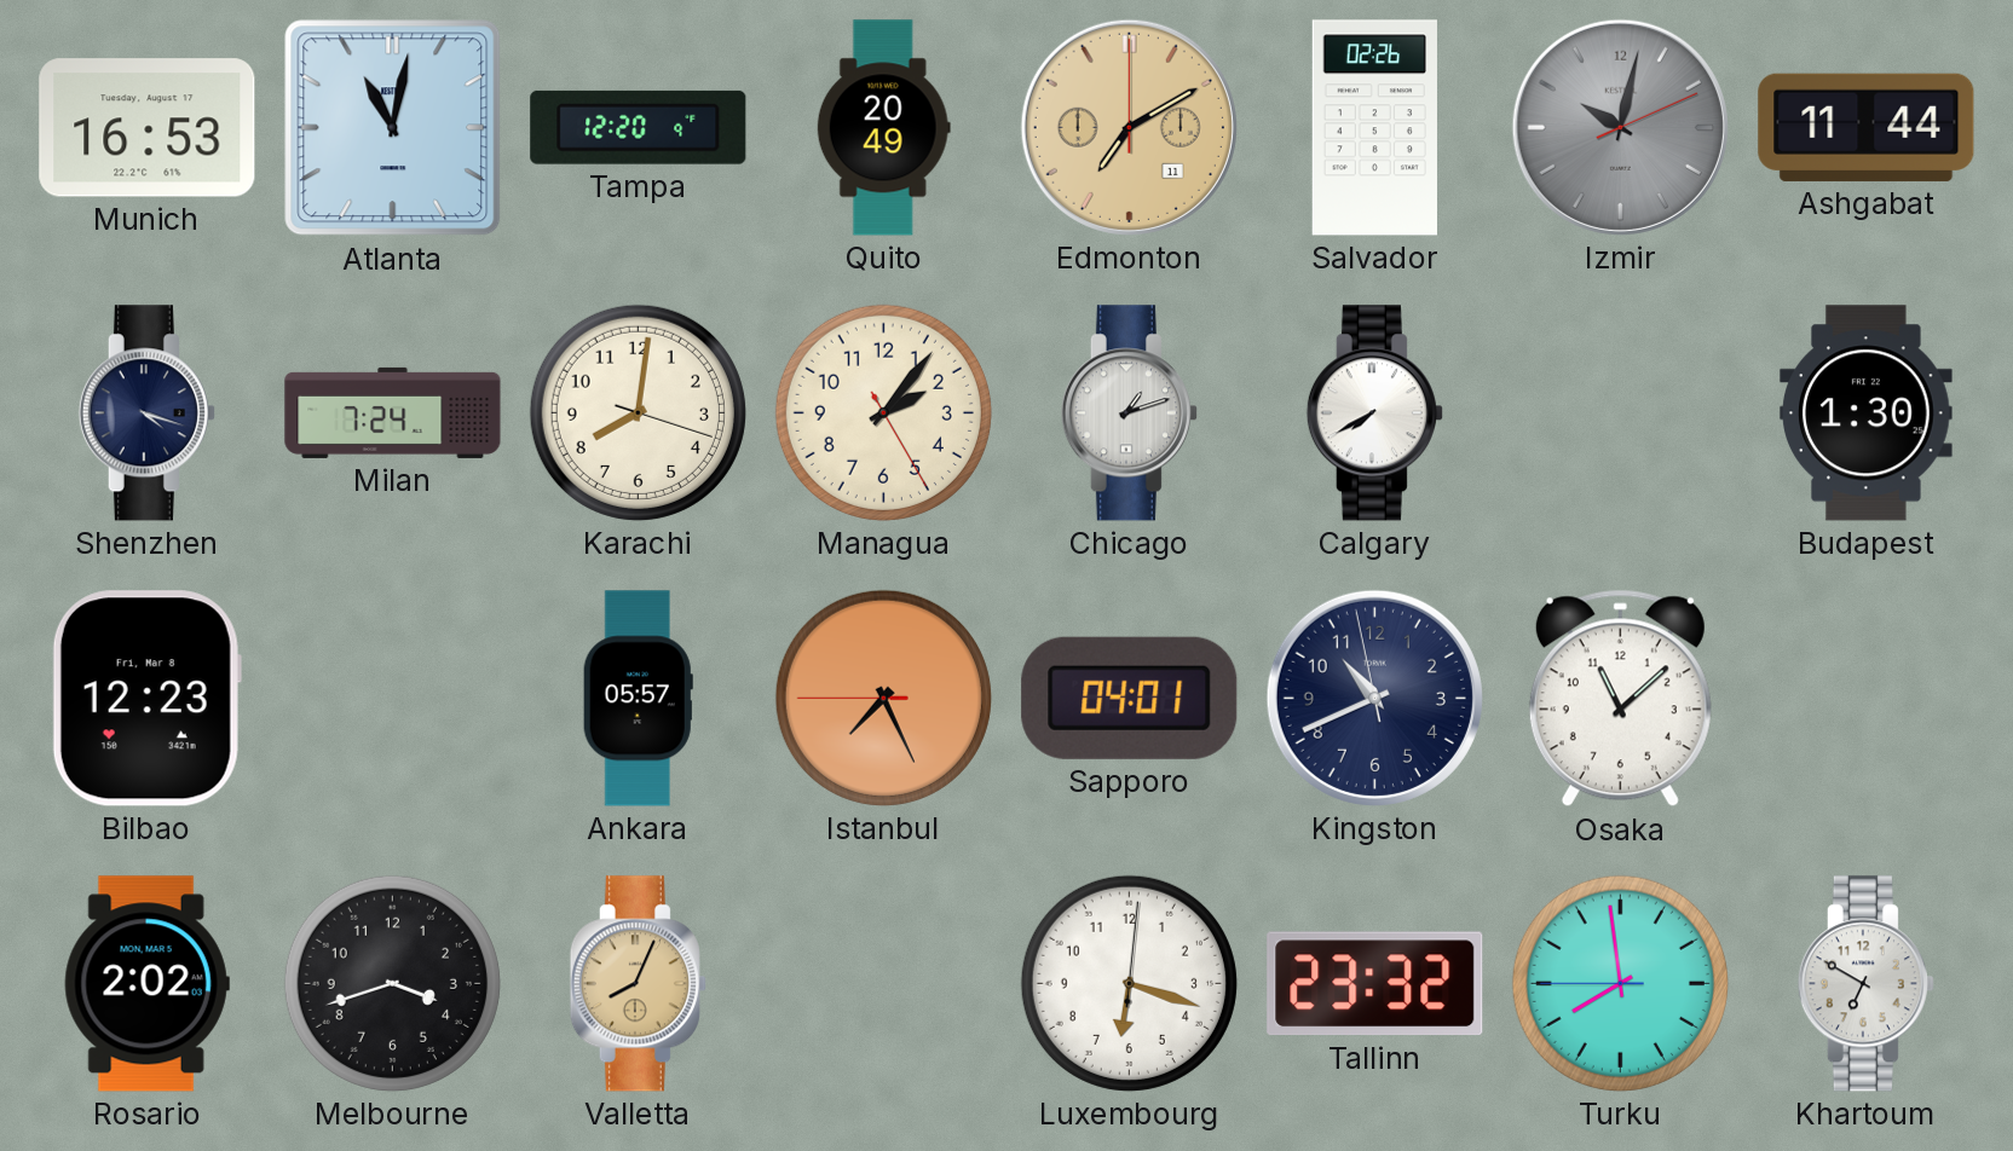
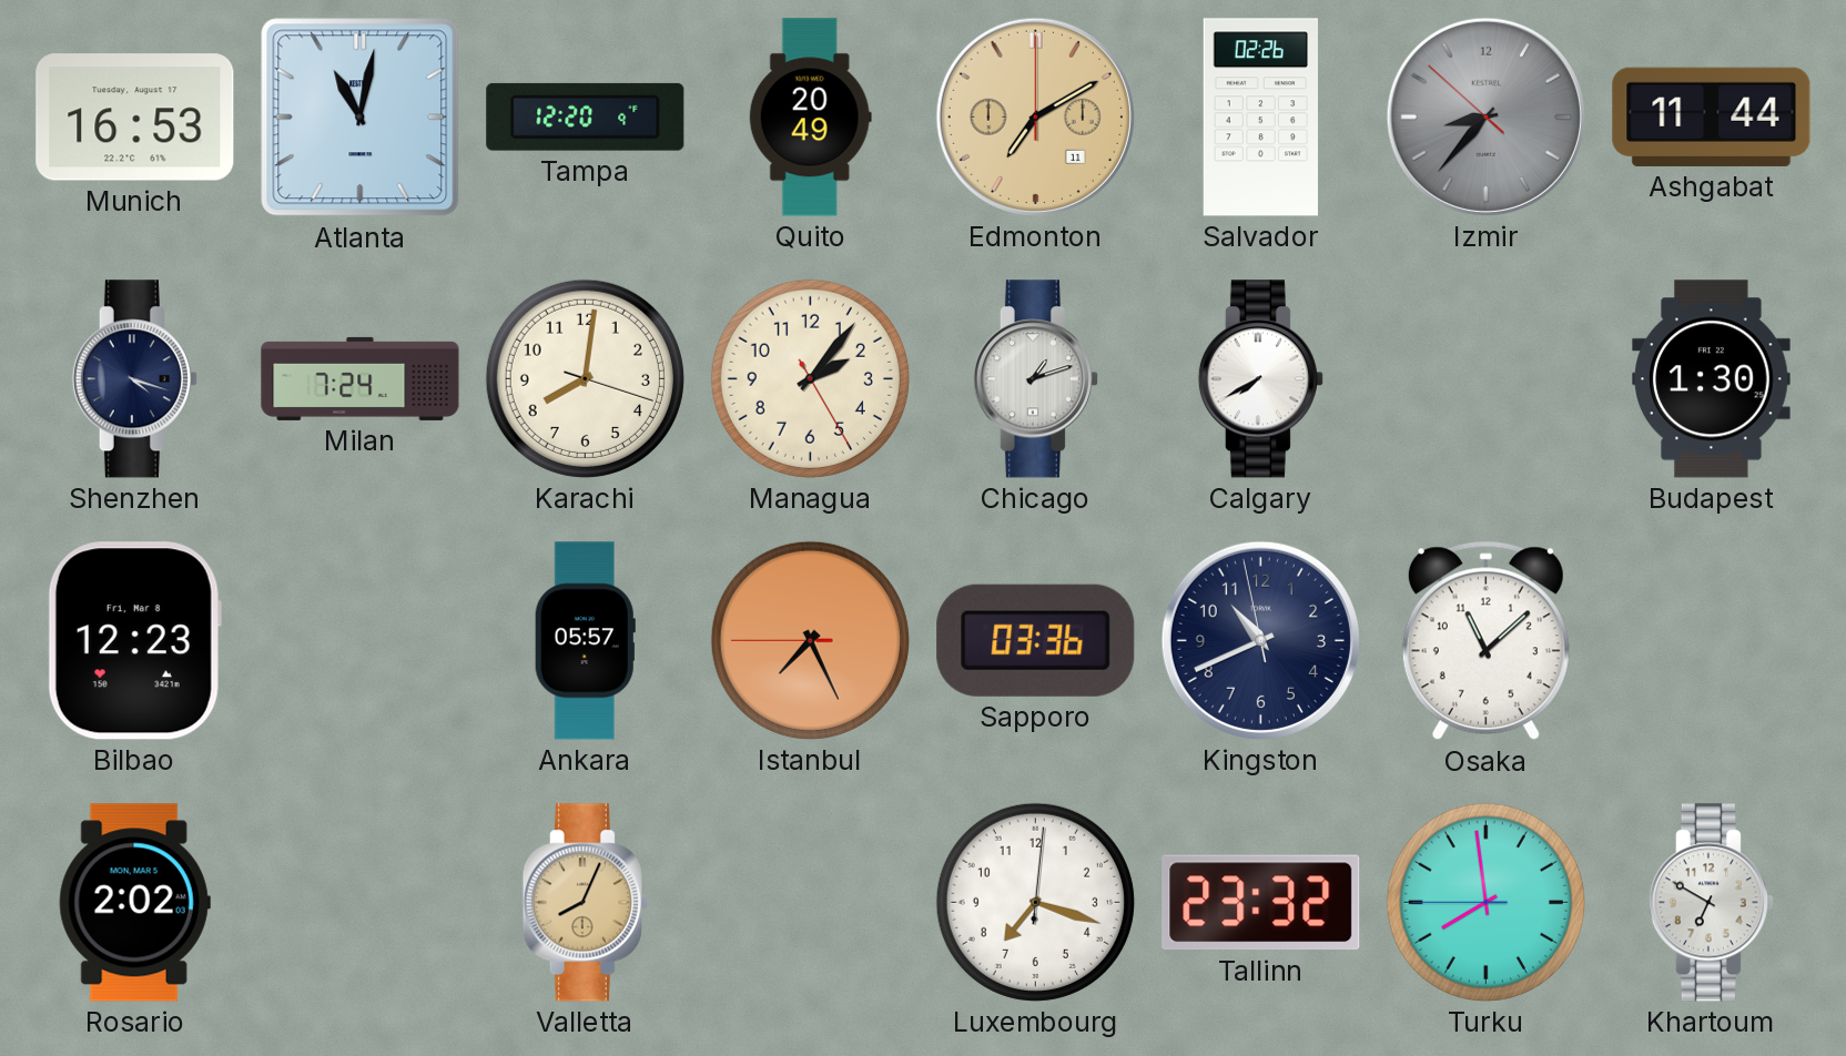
Izmir: 10:02 -> 8:36
Sapporo: 04:01 -> 03:36
Melbourne: 3:42 -> none
Luxembourg: 6:18 -> 7:18
